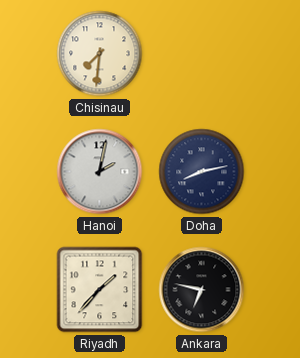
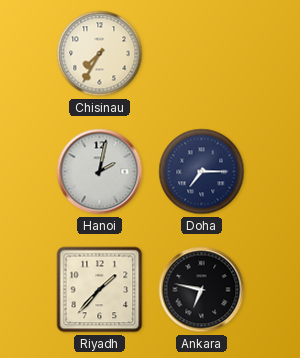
Chisinau: 7:31 -> 7:35
Doha: 8:13 -> 7:15
